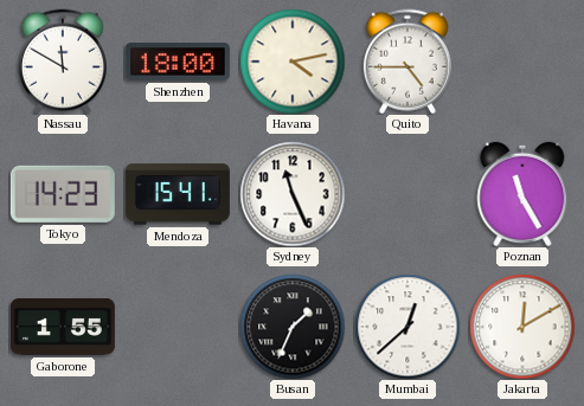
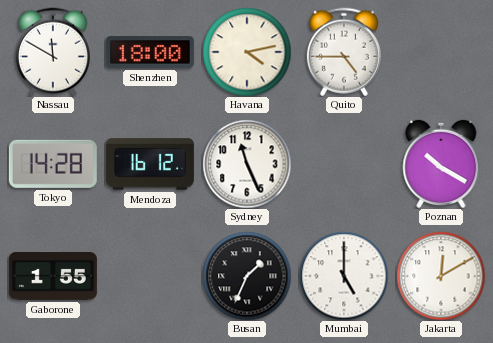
Tokyo: 14:23 -> 14:28
Mendoza: 15:41 -> 16:12
Poznan: 11:25 -> 10:20
Mumbai: 12:38 -> 5:00
